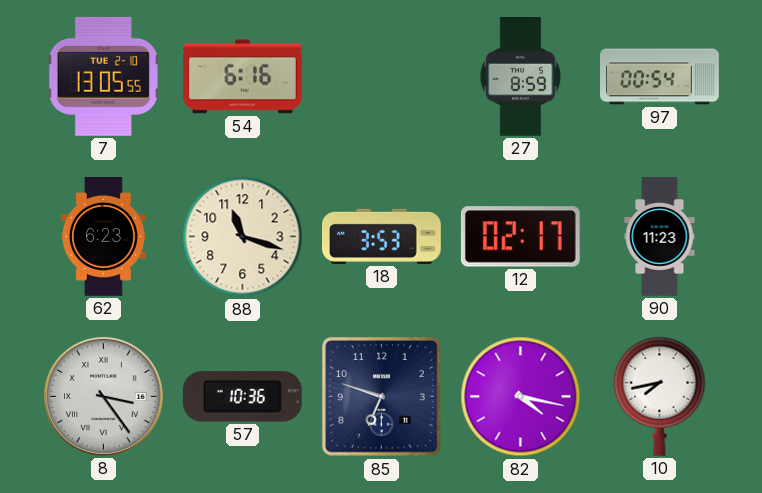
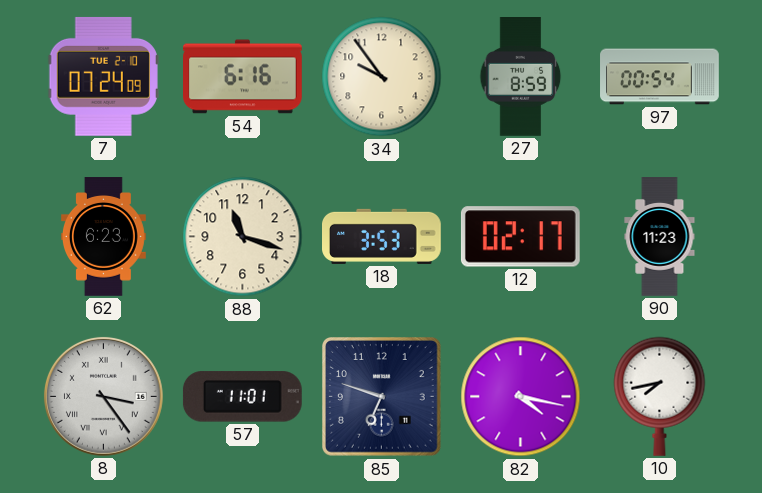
7: 13:05 -> 07:24
34: none -> 9:54
57: 10:36 -> 11:01
